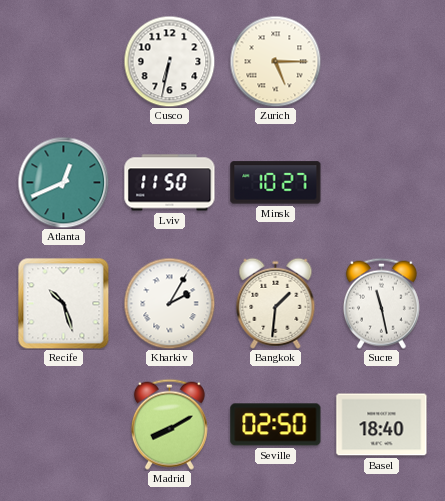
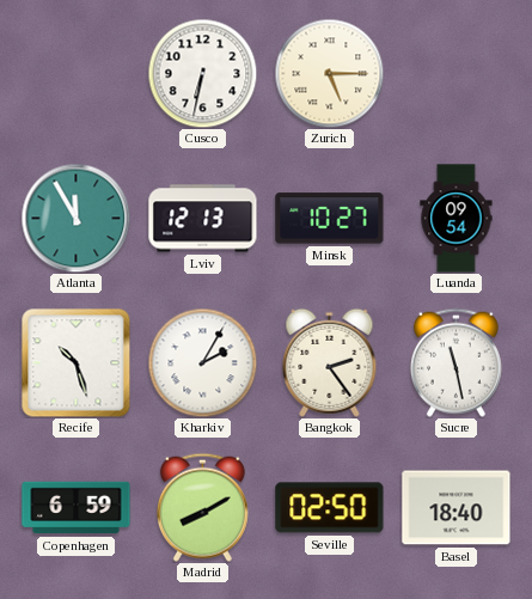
Atlanta: 12:41 -> 11:55
Lviv: 11:50 -> 12:13
Luanda: none -> 09:54
Bangkok: 1:31 -> 2:24
Copenhagen: none -> 6:59
